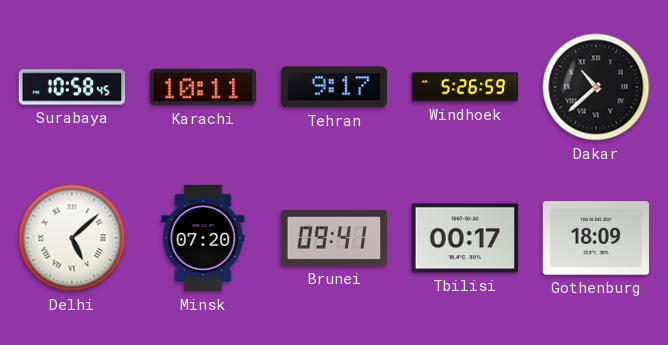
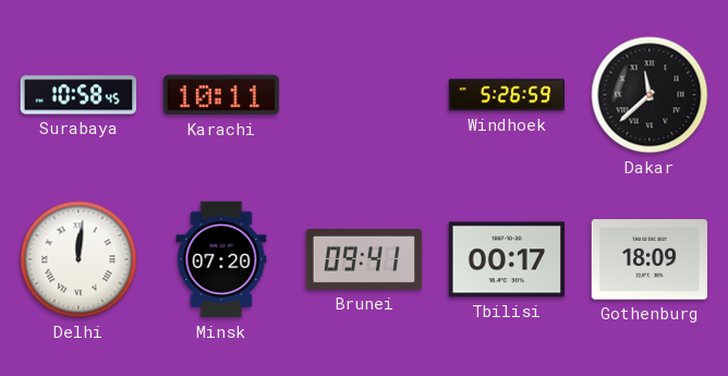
Tehran: 9:17 -> none
Dakar: 10:38 -> 11:38
Delhi: 5:08 -> 12:01
